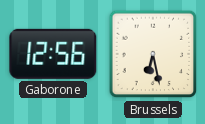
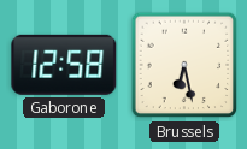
Gaborone: 12:56 -> 12:58
